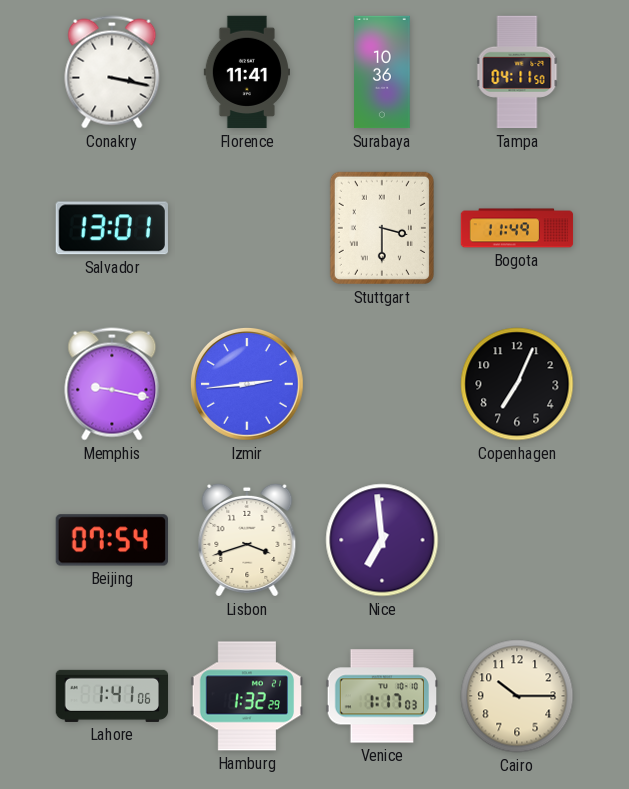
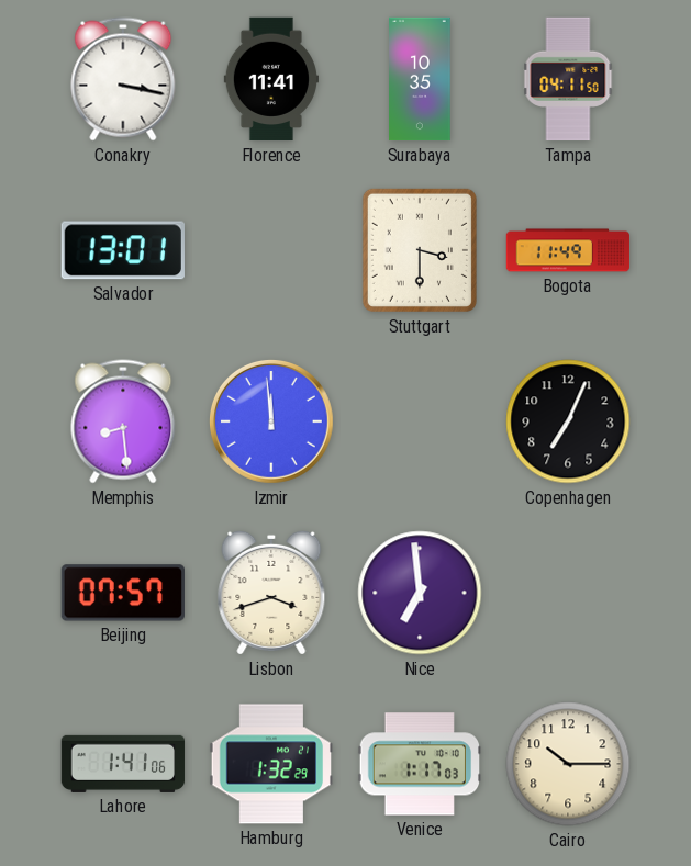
Surabaya: 10:36 -> 10:35
Memphis: 9:17 -> 8:29
Izmir: 2:44 -> 11:59
Beijing: 07:54 -> 07:57
